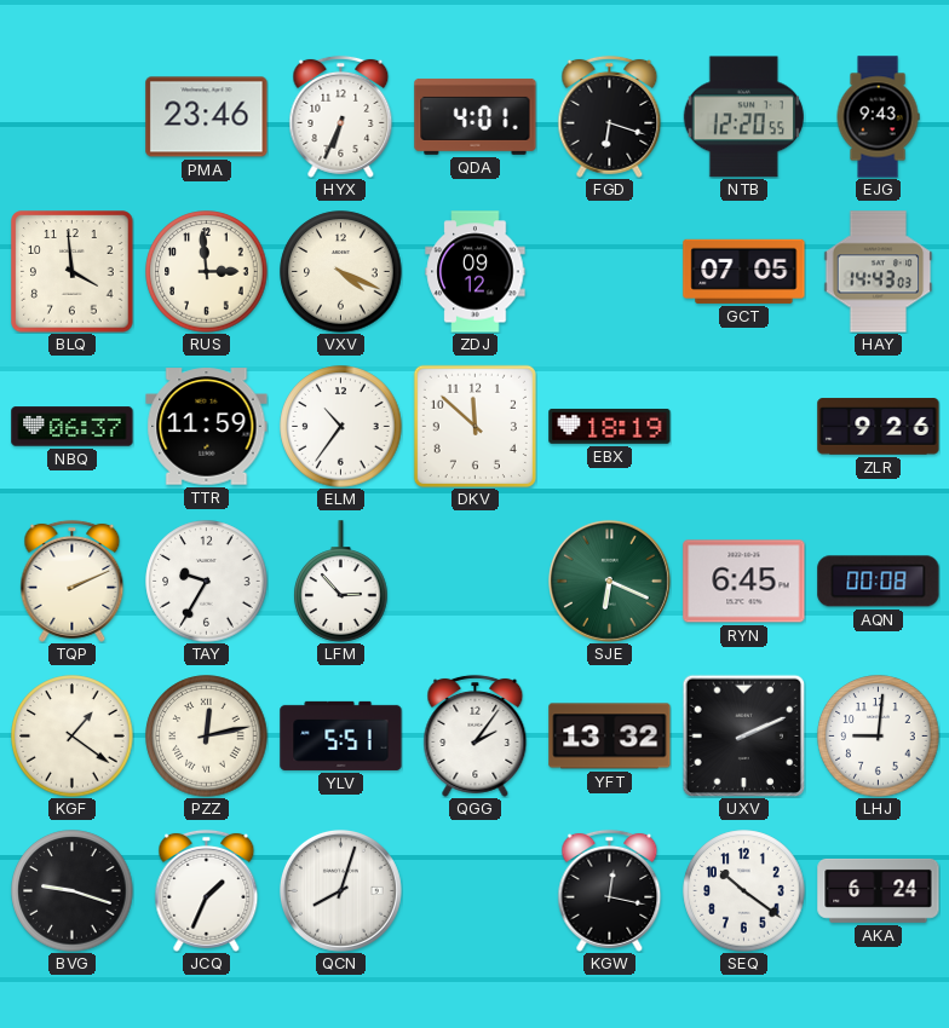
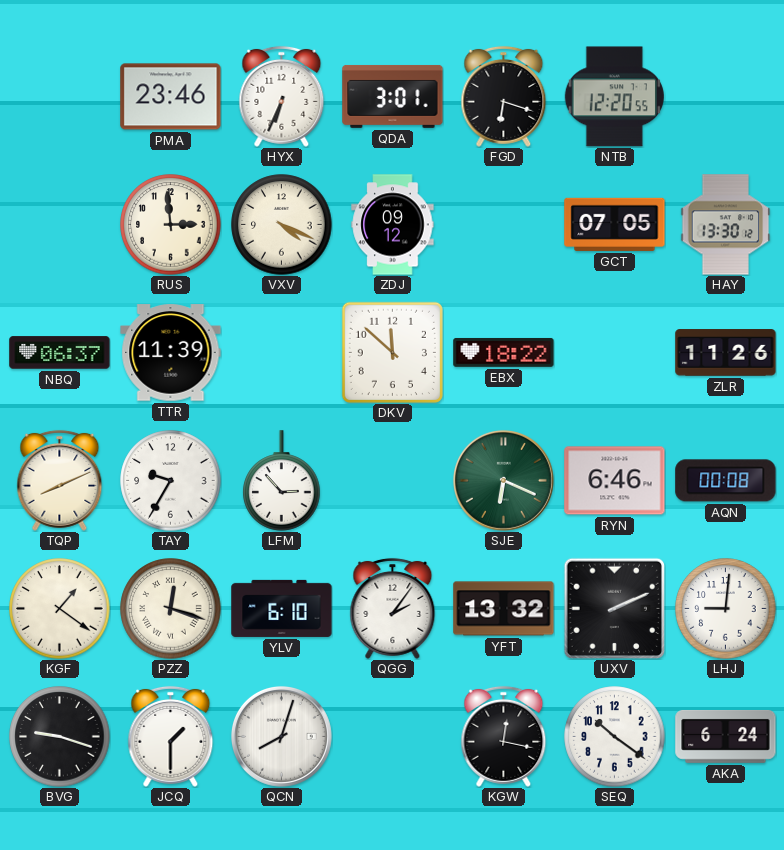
QDA: 4:01 -> 3:01
EJG: 9:43 -> none
BLQ: 3:59 -> none
HAY: 14:43 -> 13:30
TTR: 11:59 -> 11:39
ELM: 10:36 -> none
EBX: 18:19 -> 18:22
ZLR: 9:26 -> 11:26
TQP: 2:11 -> 8:11
RYN: 6:45 -> 6:46
PZZ: 12:13 -> 12:18
YLV: 5:51 -> 6:10
JCQ: 1:34 -> 1:30
